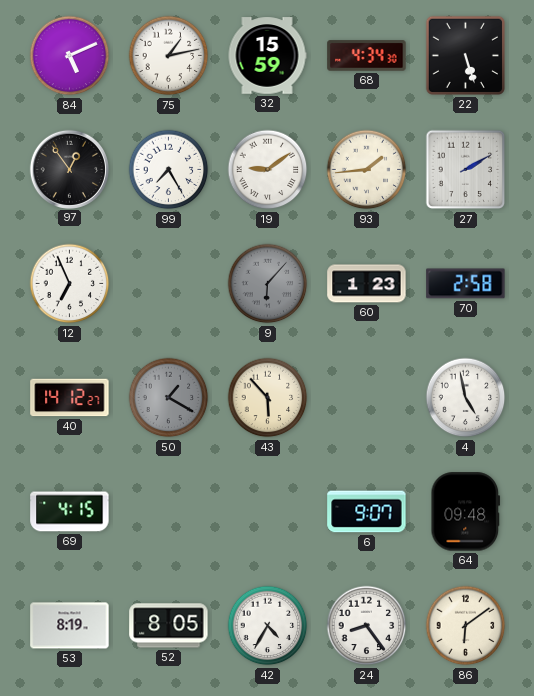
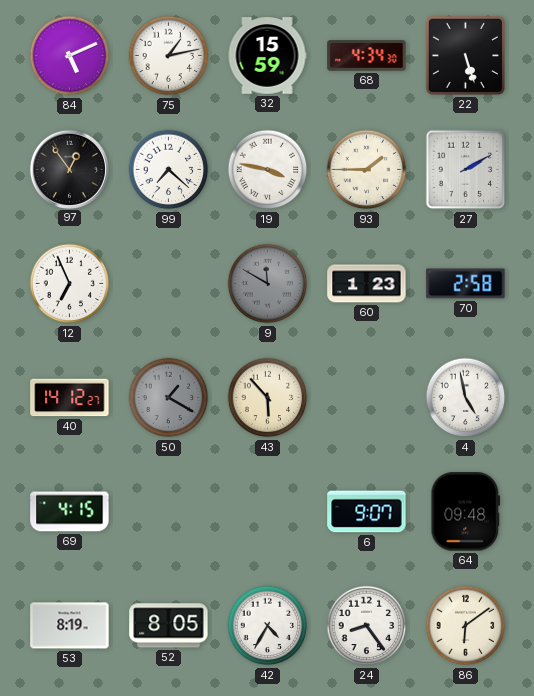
99: 7:25 -> 7:22
19: 9:09 -> 3:47
93: 1:44 -> 1:45
9: 6:07 -> 11:50
